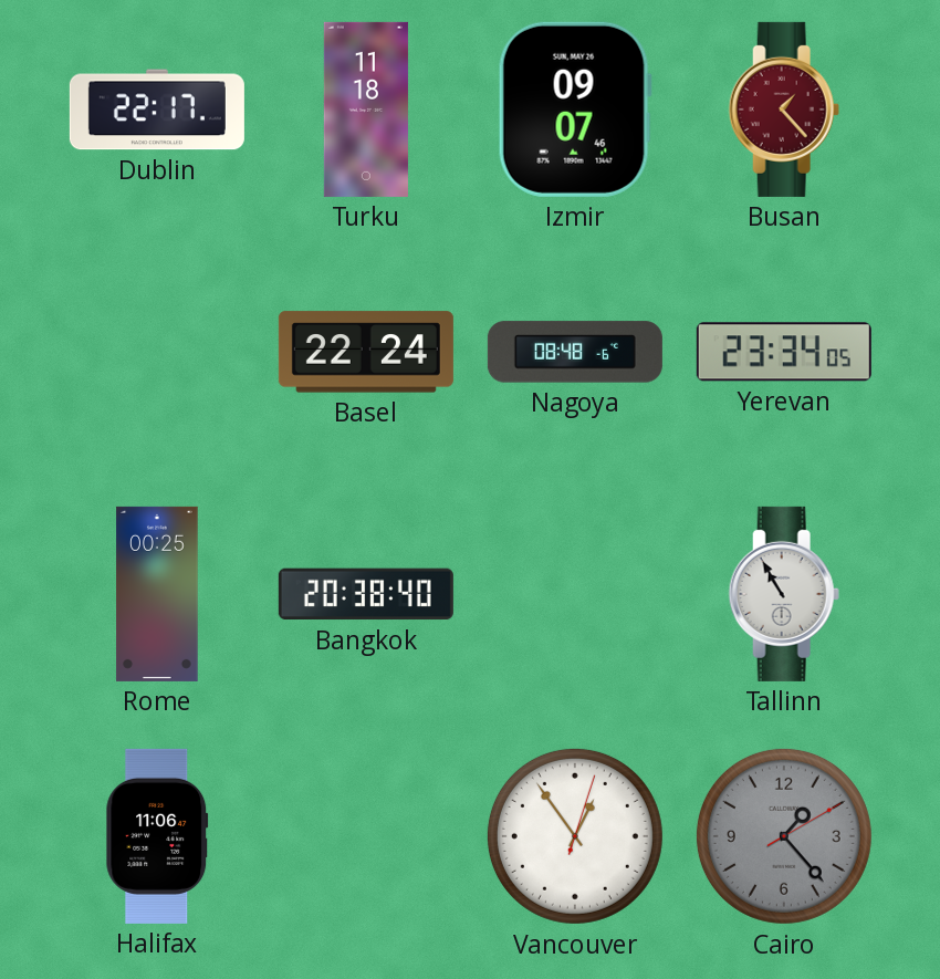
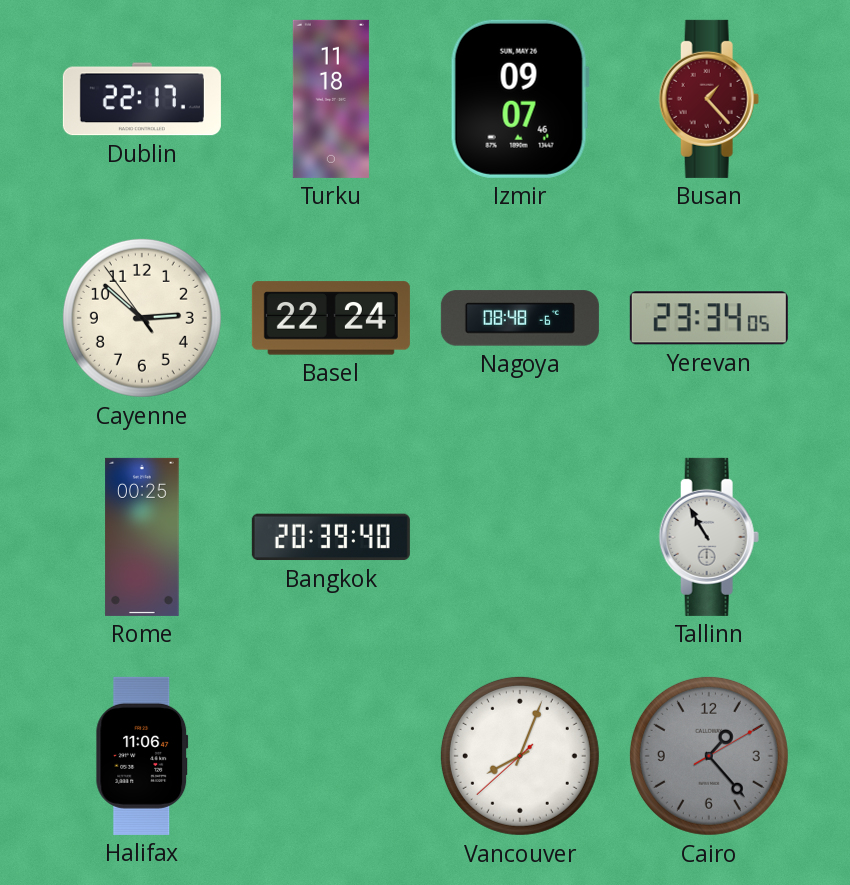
Cayenne: none -> 2:51
Bangkok: 20:38 -> 20:39
Vancouver: 12:54 -> 8:03
